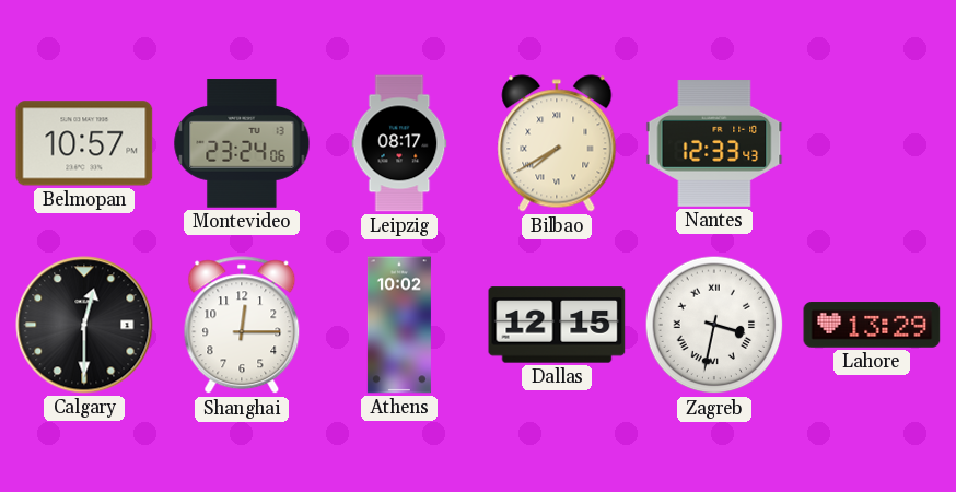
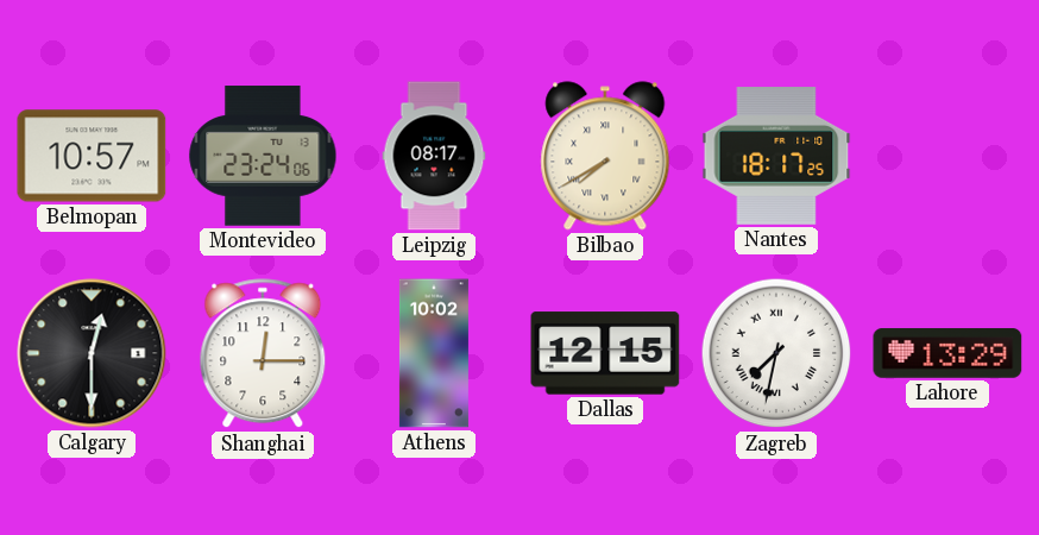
Nantes: 12:33 -> 18:17
Zagreb: 3:32 -> 7:32
